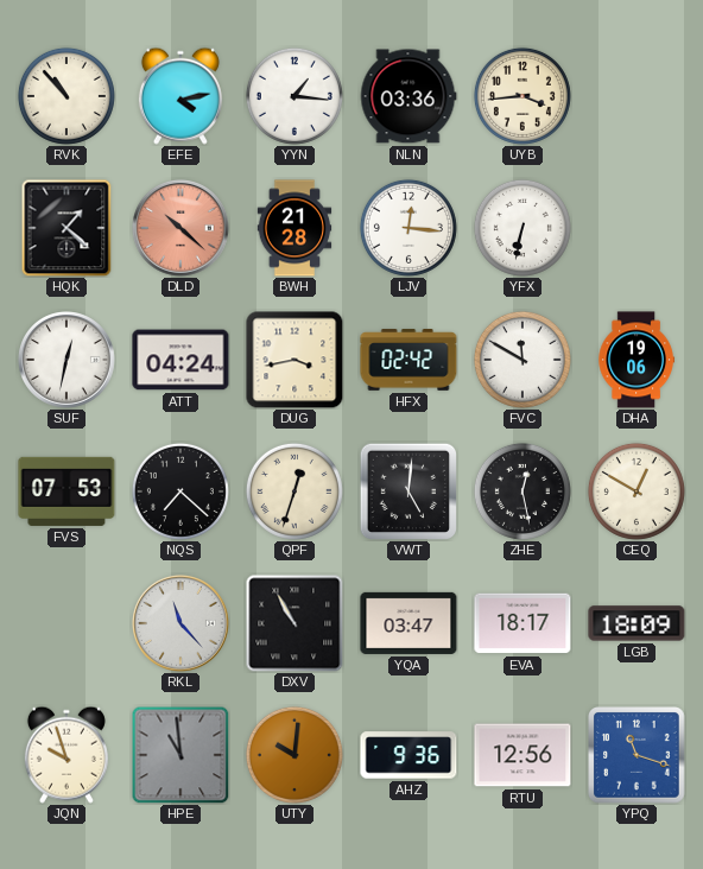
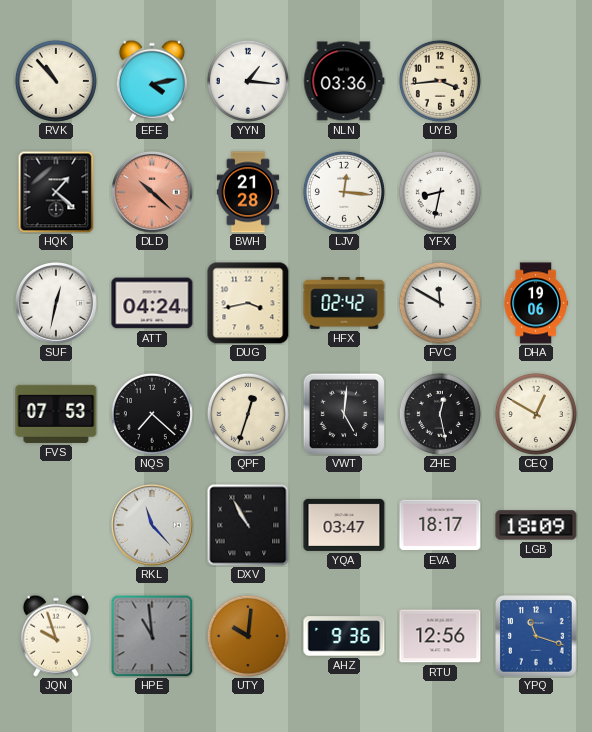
YFX: 6:32 -> 8:32
